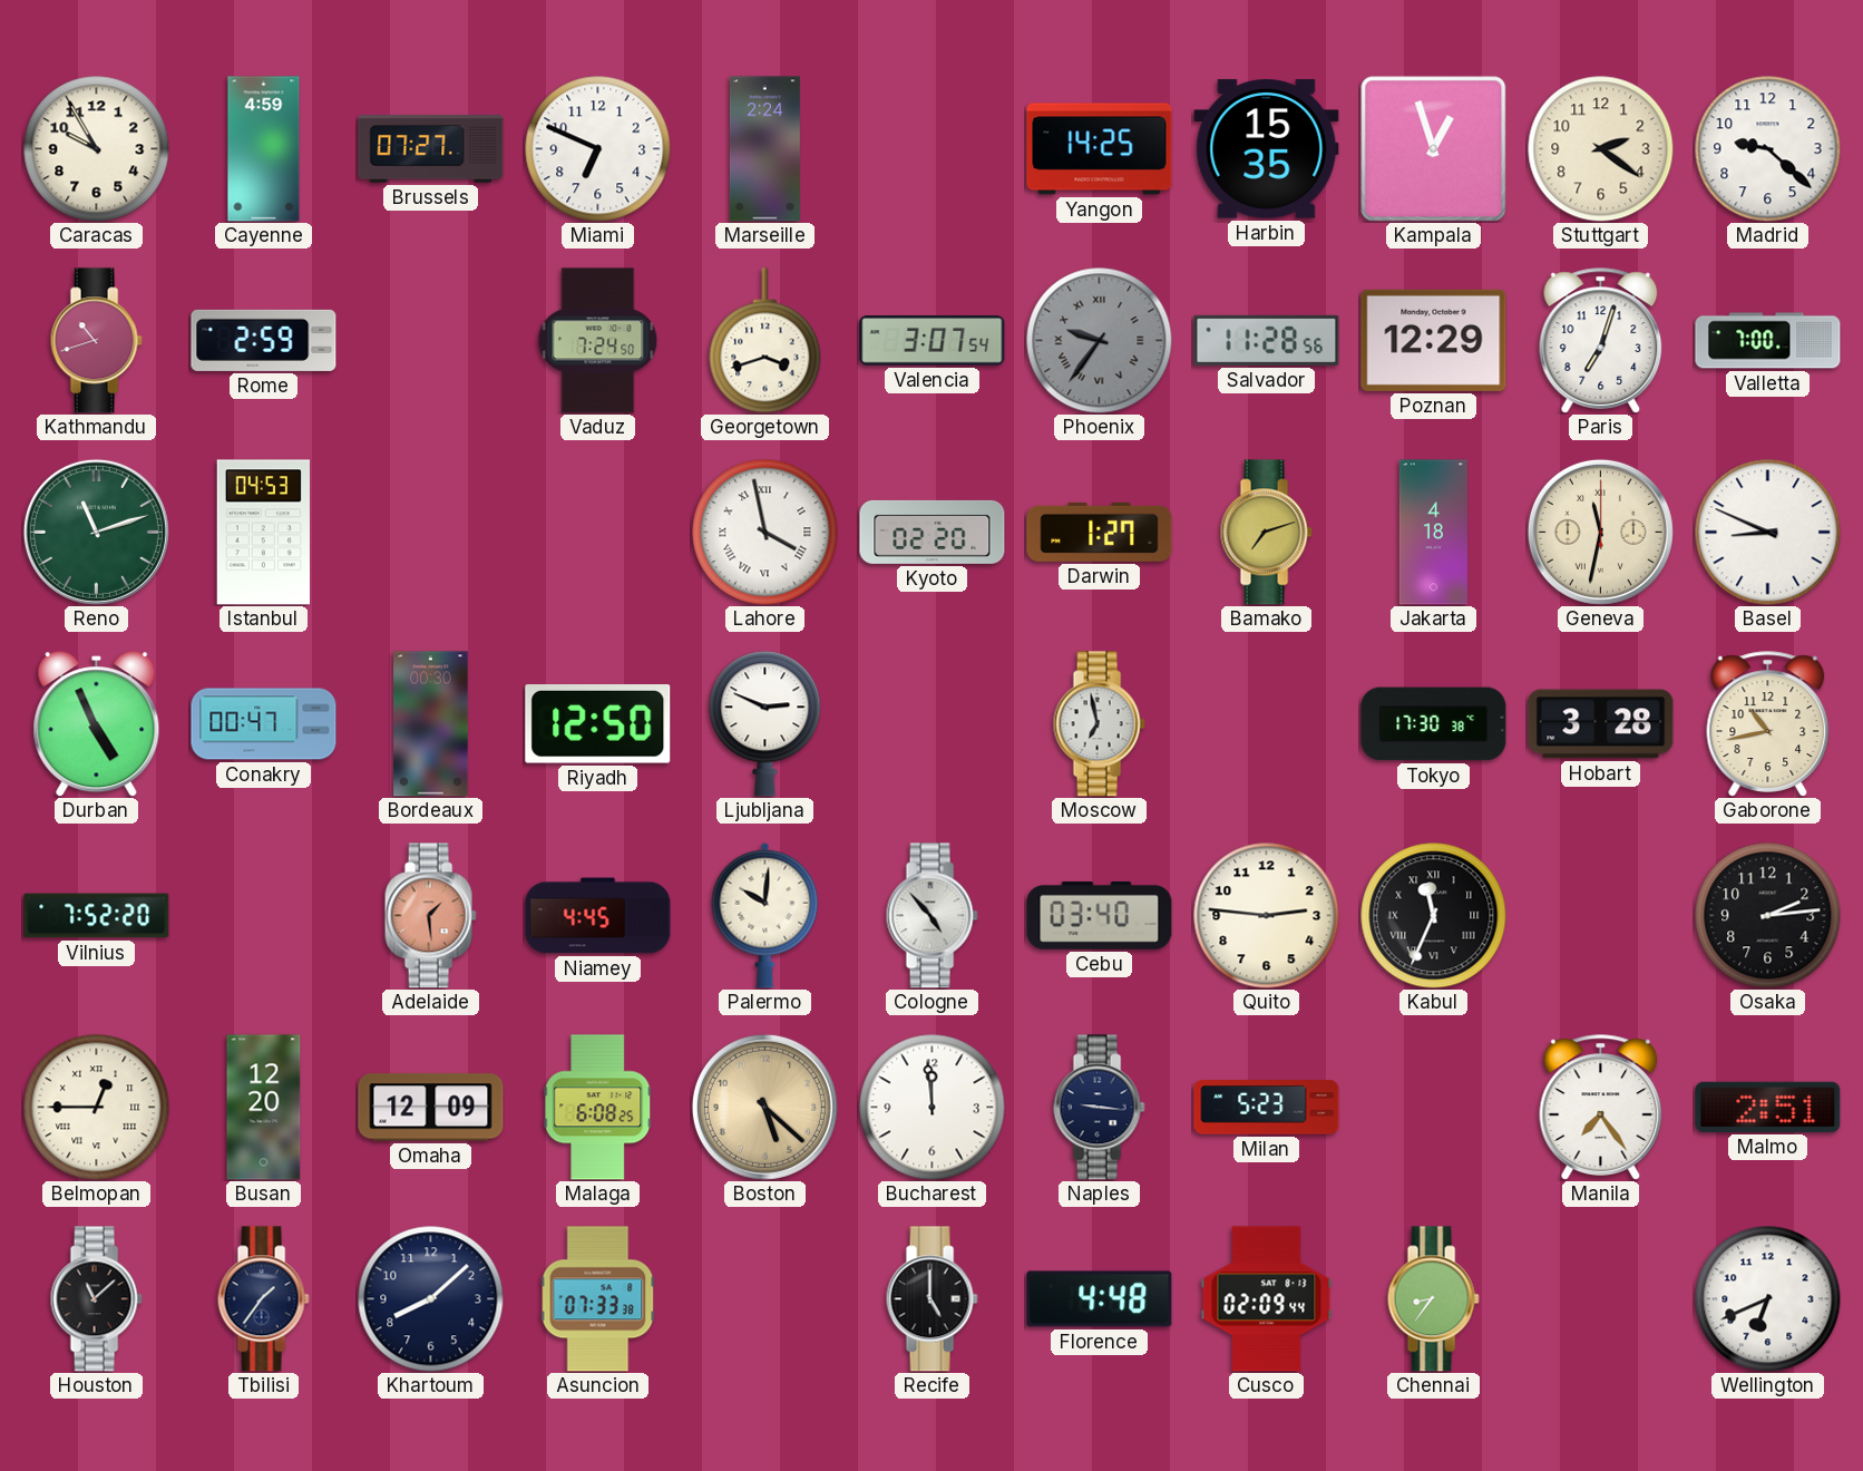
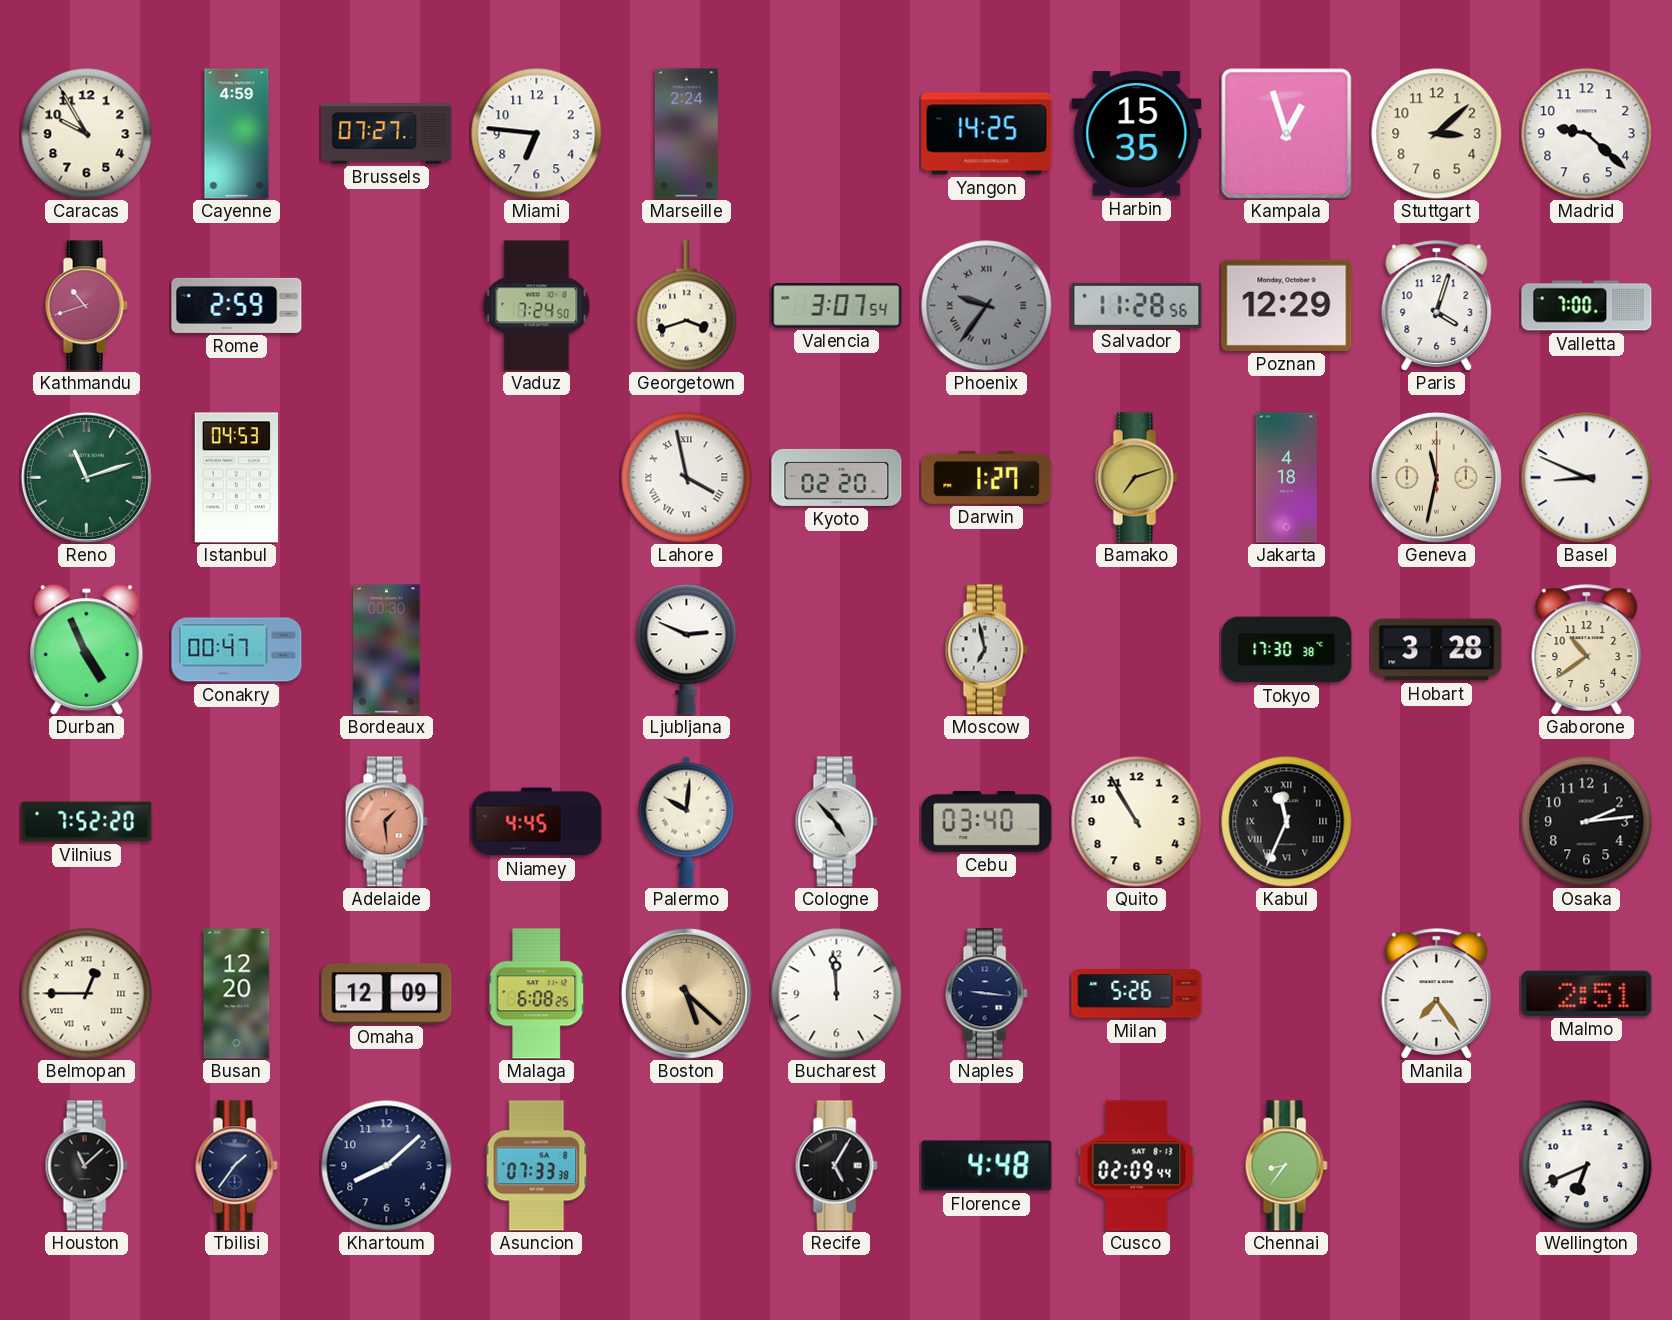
Miami: 6:49 -> 6:46
Stuttgart: 2:21 -> 3:08
Paris: 7:03 -> 4:03
Riyadh: 12:50 -> none
Gaborone: 10:43 -> 10:39
Quito: 2:46 -> 10:55
Milan: 5:23 -> 5:26
Recife: 5:00 -> 5:05
